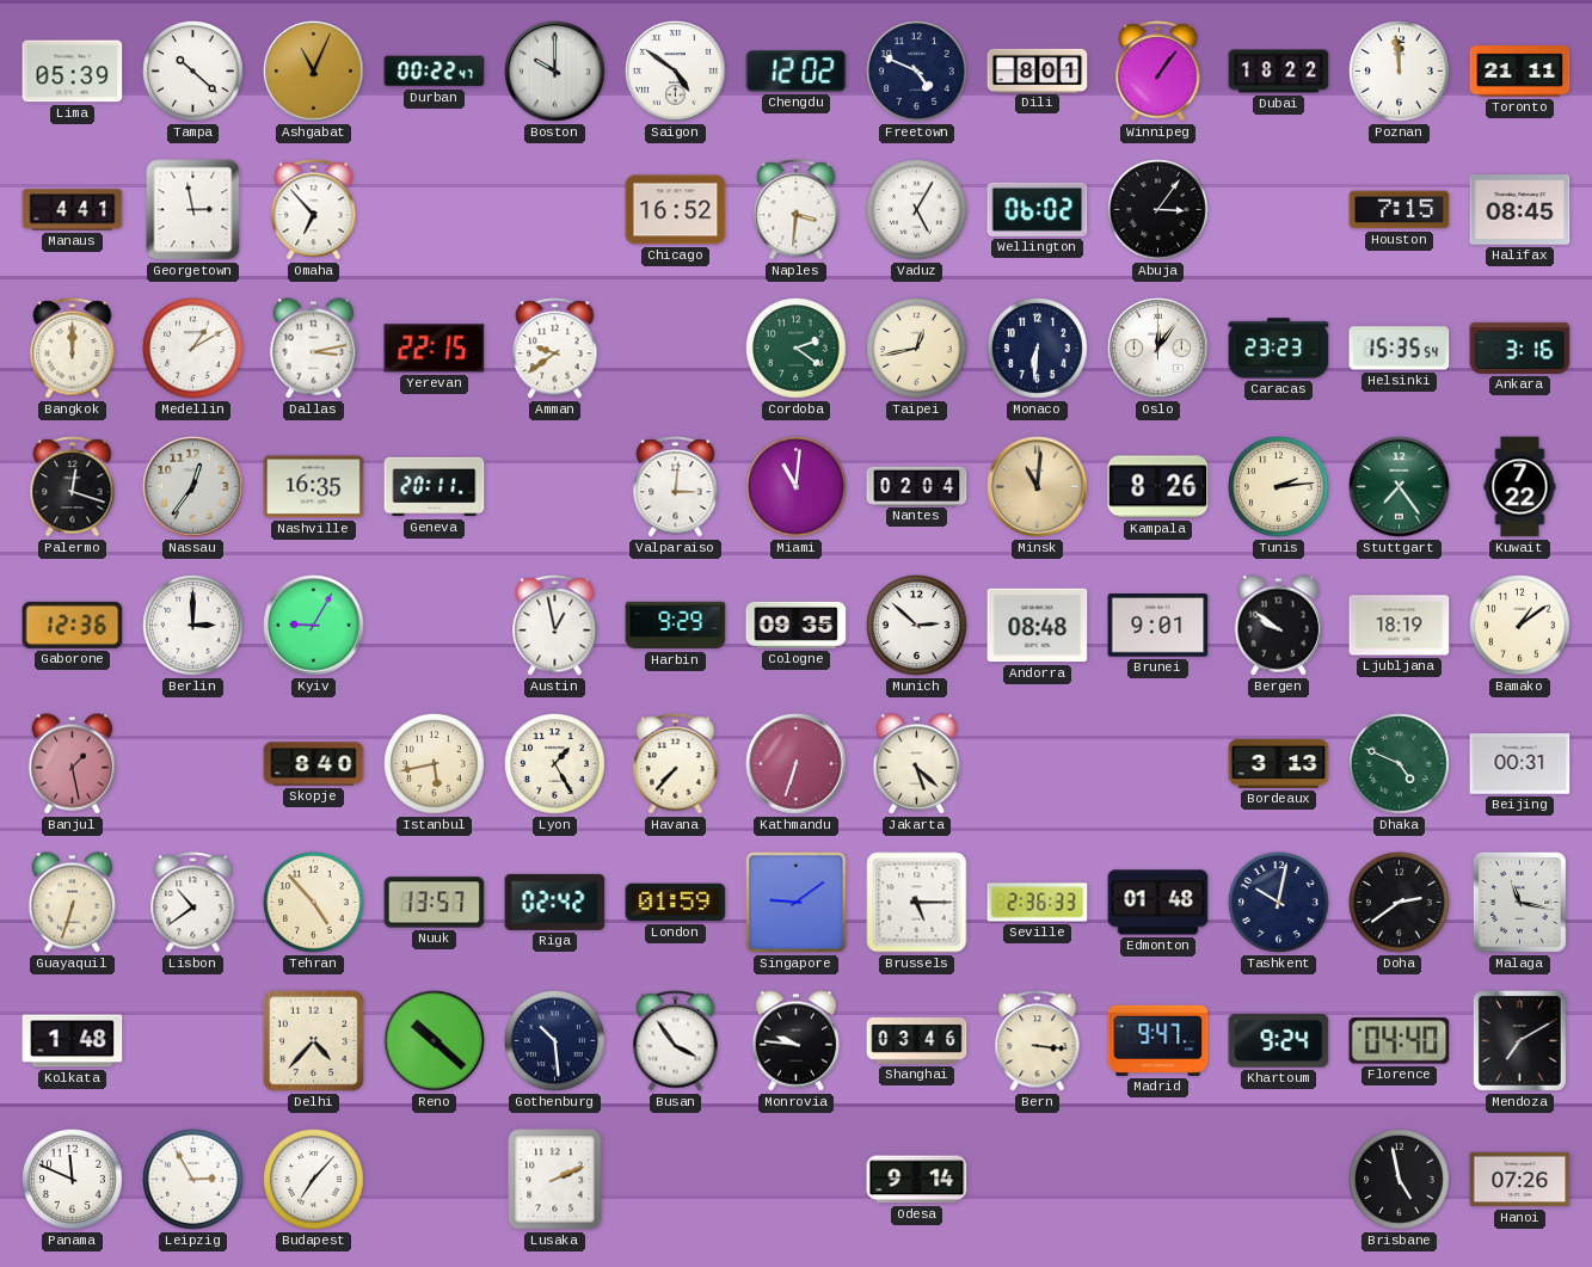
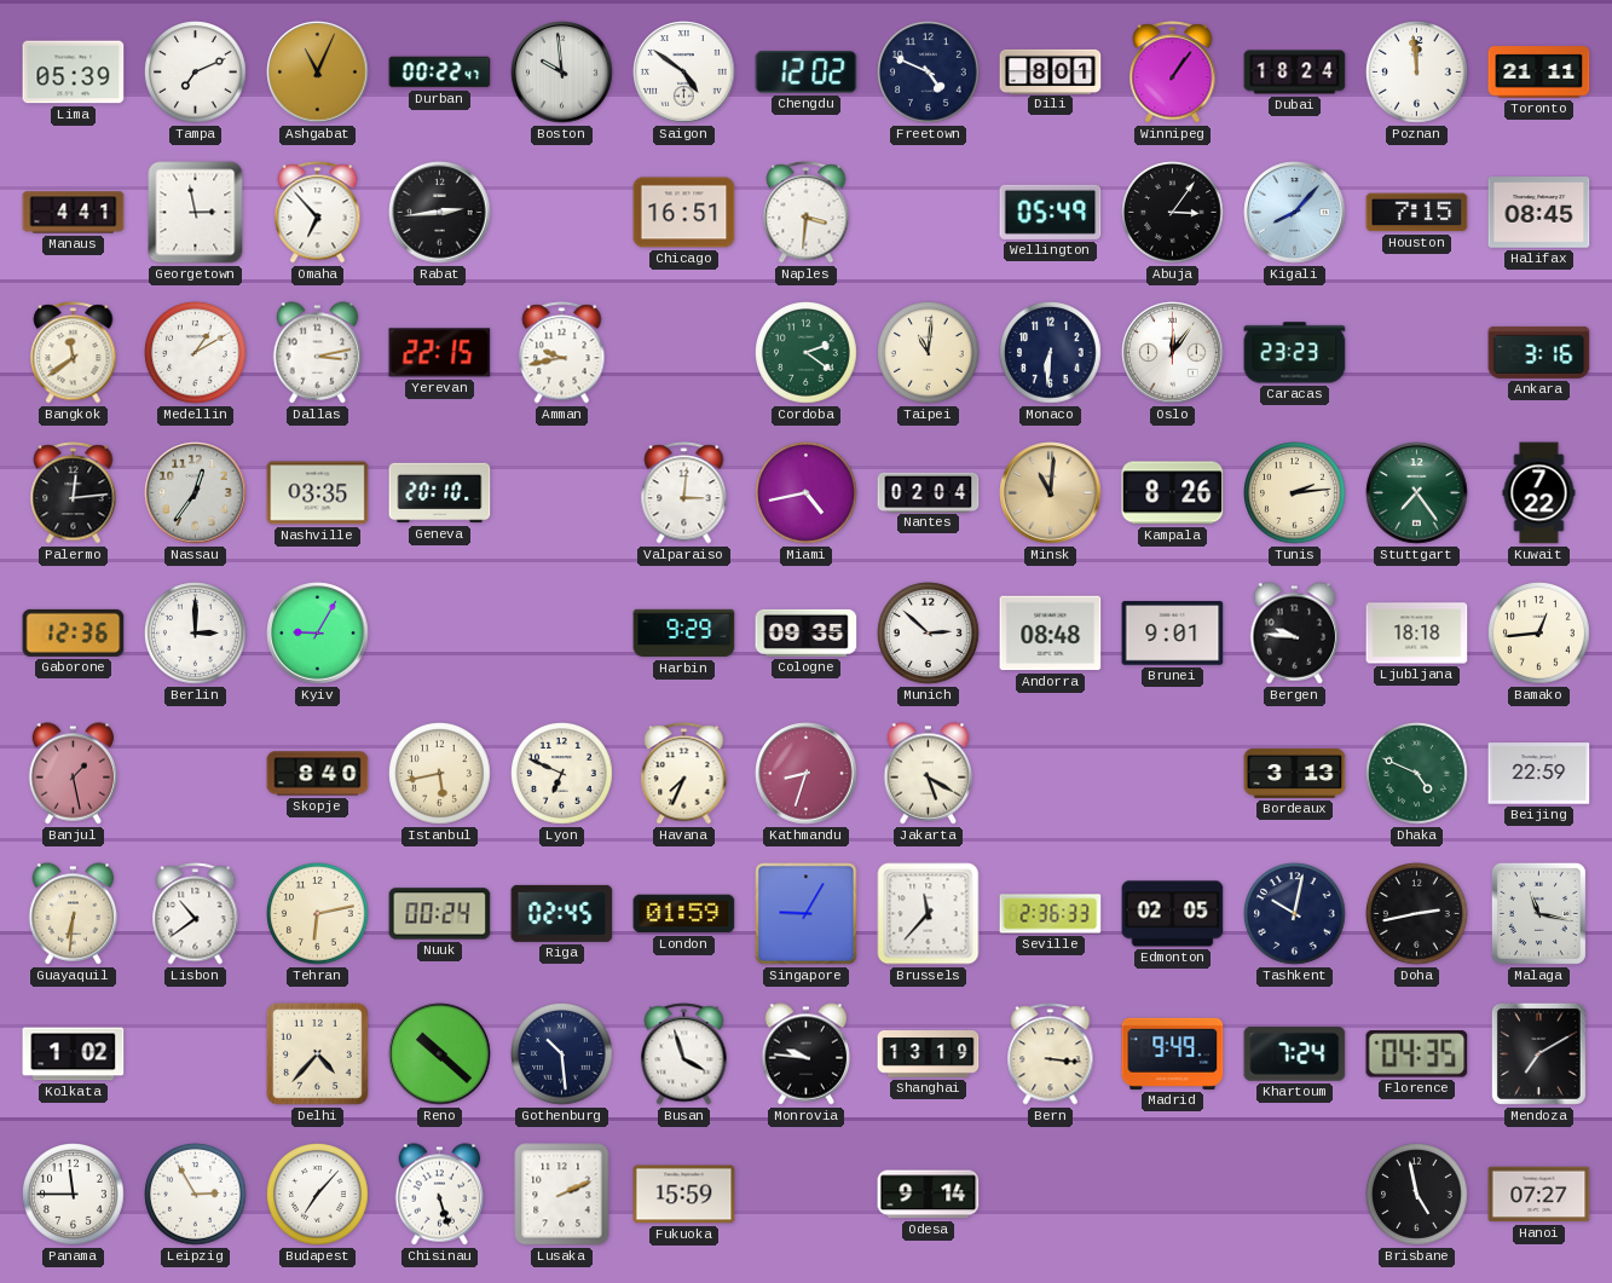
Tampa: 10:22 -> 7:11
Boston: 10:00 -> 9:59
Dubai: 18:22 -> 18:24
Rabat: none -> 2:44
Chicago: 16:52 -> 16:51
Vaduz: 5:05 -> none
Wellington: 06:02 -> 05:49
Kigali: none -> 8:07
Bangkok: 12:00 -> 11:39
Amman: 9:39 -> 9:43
Taipei: 12:43 -> 11:01
Helsinki: 15:35 -> none
Palermo: 12:18 -> 12:14
Nashville: 16:35 -> 03:35
Geneva: 20:11 -> 20:10
Miami: 11:01 -> 4:43
Austin: 12:58 -> none
Bergen: 9:51 -> 9:46
Ljubljana: 18:19 -> 18:18
Bamako: 1:09 -> 12:44
Lyon: 1:25 -> 6:49
Havana: 7:37 -> 7:34
Kathmandu: 6:33 -> 8:33
Jakarta: 5:22 -> 5:20
Beijing: 00:31 -> 22:59
Guayaquil: 6:33 -> 6:31
Tehran: 4:53 -> 6:13
Nuuk: 13:57 -> 00:24
Riga: 02:42 -> 02:45
Singapore: 9:09 -> 9:05
Brussels: 5:15 -> 11:37
Edmonton: 01:48 -> 02:05
Doha: 2:39 -> 2:43
Kolkata: 1:48 -> 1:02
Busan: 3:54 -> 3:57
Shanghai: 03:46 -> 13:19
Madrid: 9:47 -> 9:49
Khartoum: 9:24 -> 7:24
Florence: 04:40 -> 04:35
Panama: 11:49 -> 11:45
Chisinau: none -> 5:27
Fukuoka: none -> 15:59
Hanoi: 07:26 -> 07:27
